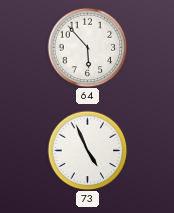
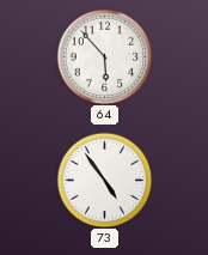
73: 4:56 -> 4:54
